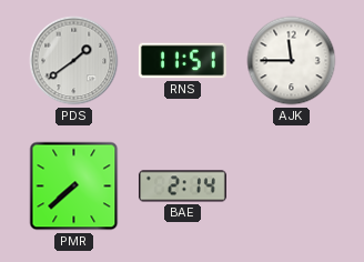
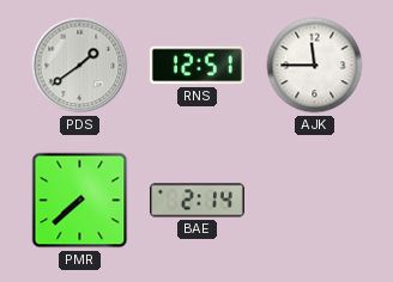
RNS: 11:51 -> 12:51
